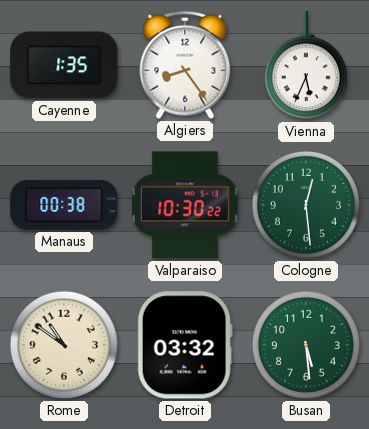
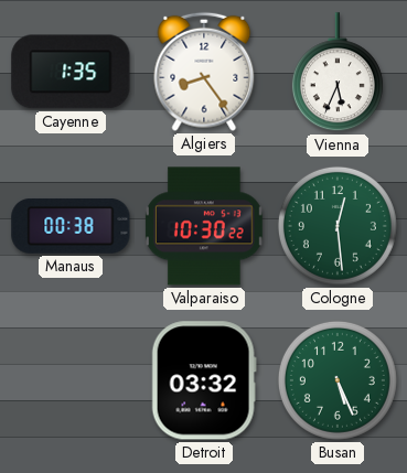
Rome: 10:51 -> none
Busan: 5:29 -> 5:26
